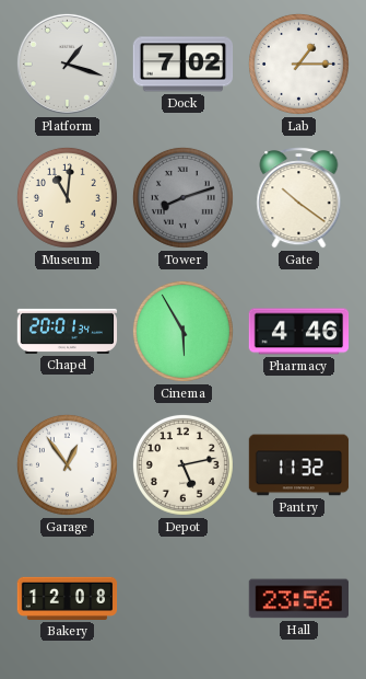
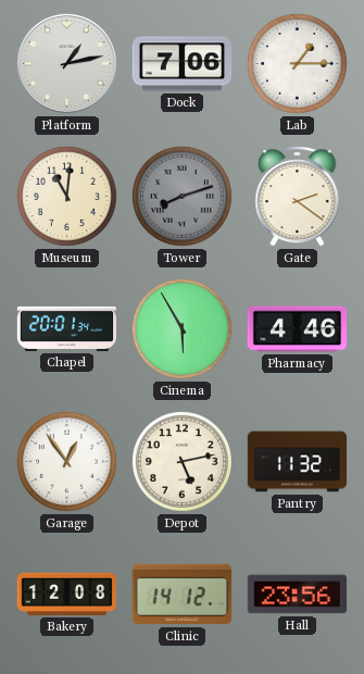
Platform: 1:18 -> 1:13
Dock: 7:02 -> 7:06
Gate: 10:21 -> 2:21
Clinic: none -> 14:12
